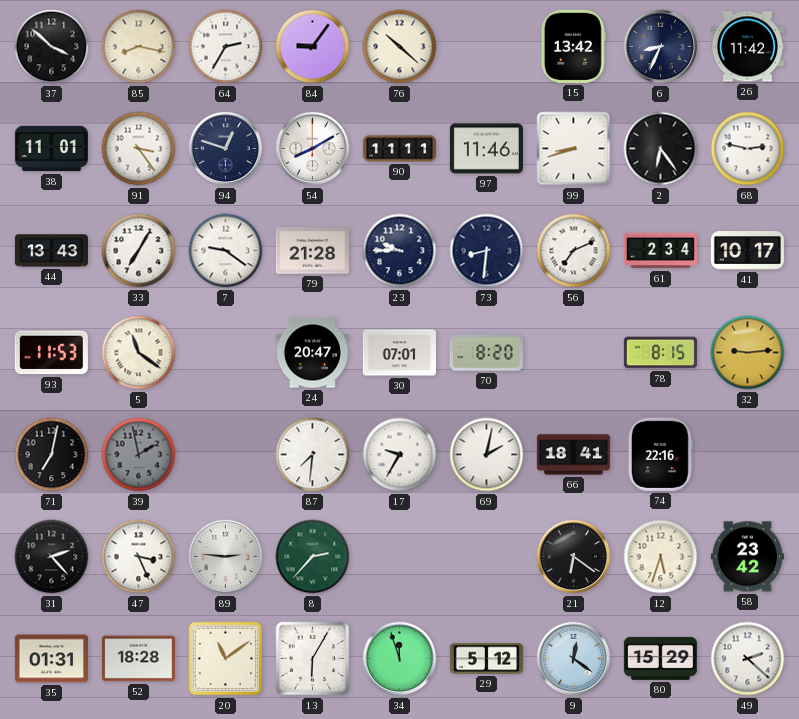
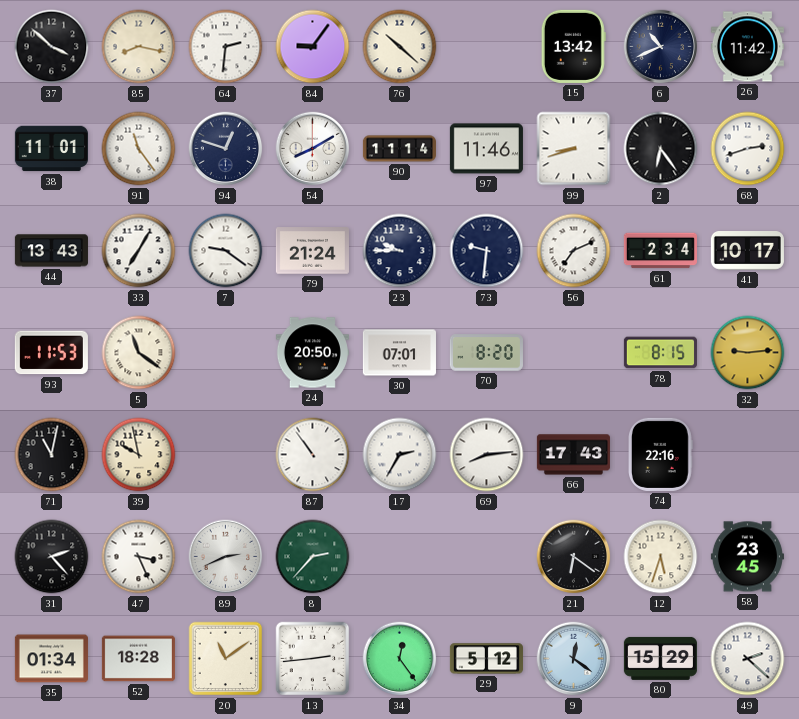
64: 2:35 -> 2:31
6: 8:34 -> 10:41
91: 3:24 -> 11:24
90: 11:11 -> 11:14
68: 2:47 -> 2:42
79: 21:28 -> 21:24
73: 8:31 -> 9:31
24: 20:47 -> 20:50
71: 7:02 -> 11:02
39: 1:58 -> 9:58
39 dial: grey -> cream
87: 7:31 -> 10:54
17: 9:35 -> 2:35
69: 2:02 -> 8:14
66: 18:41 -> 17:43
89: 2:46 -> 2:41
58: 23:42 -> 23:45
35: 01:31 -> 01:34
13: 6:05 -> 2:44
34: 11:57 -> 12:24
